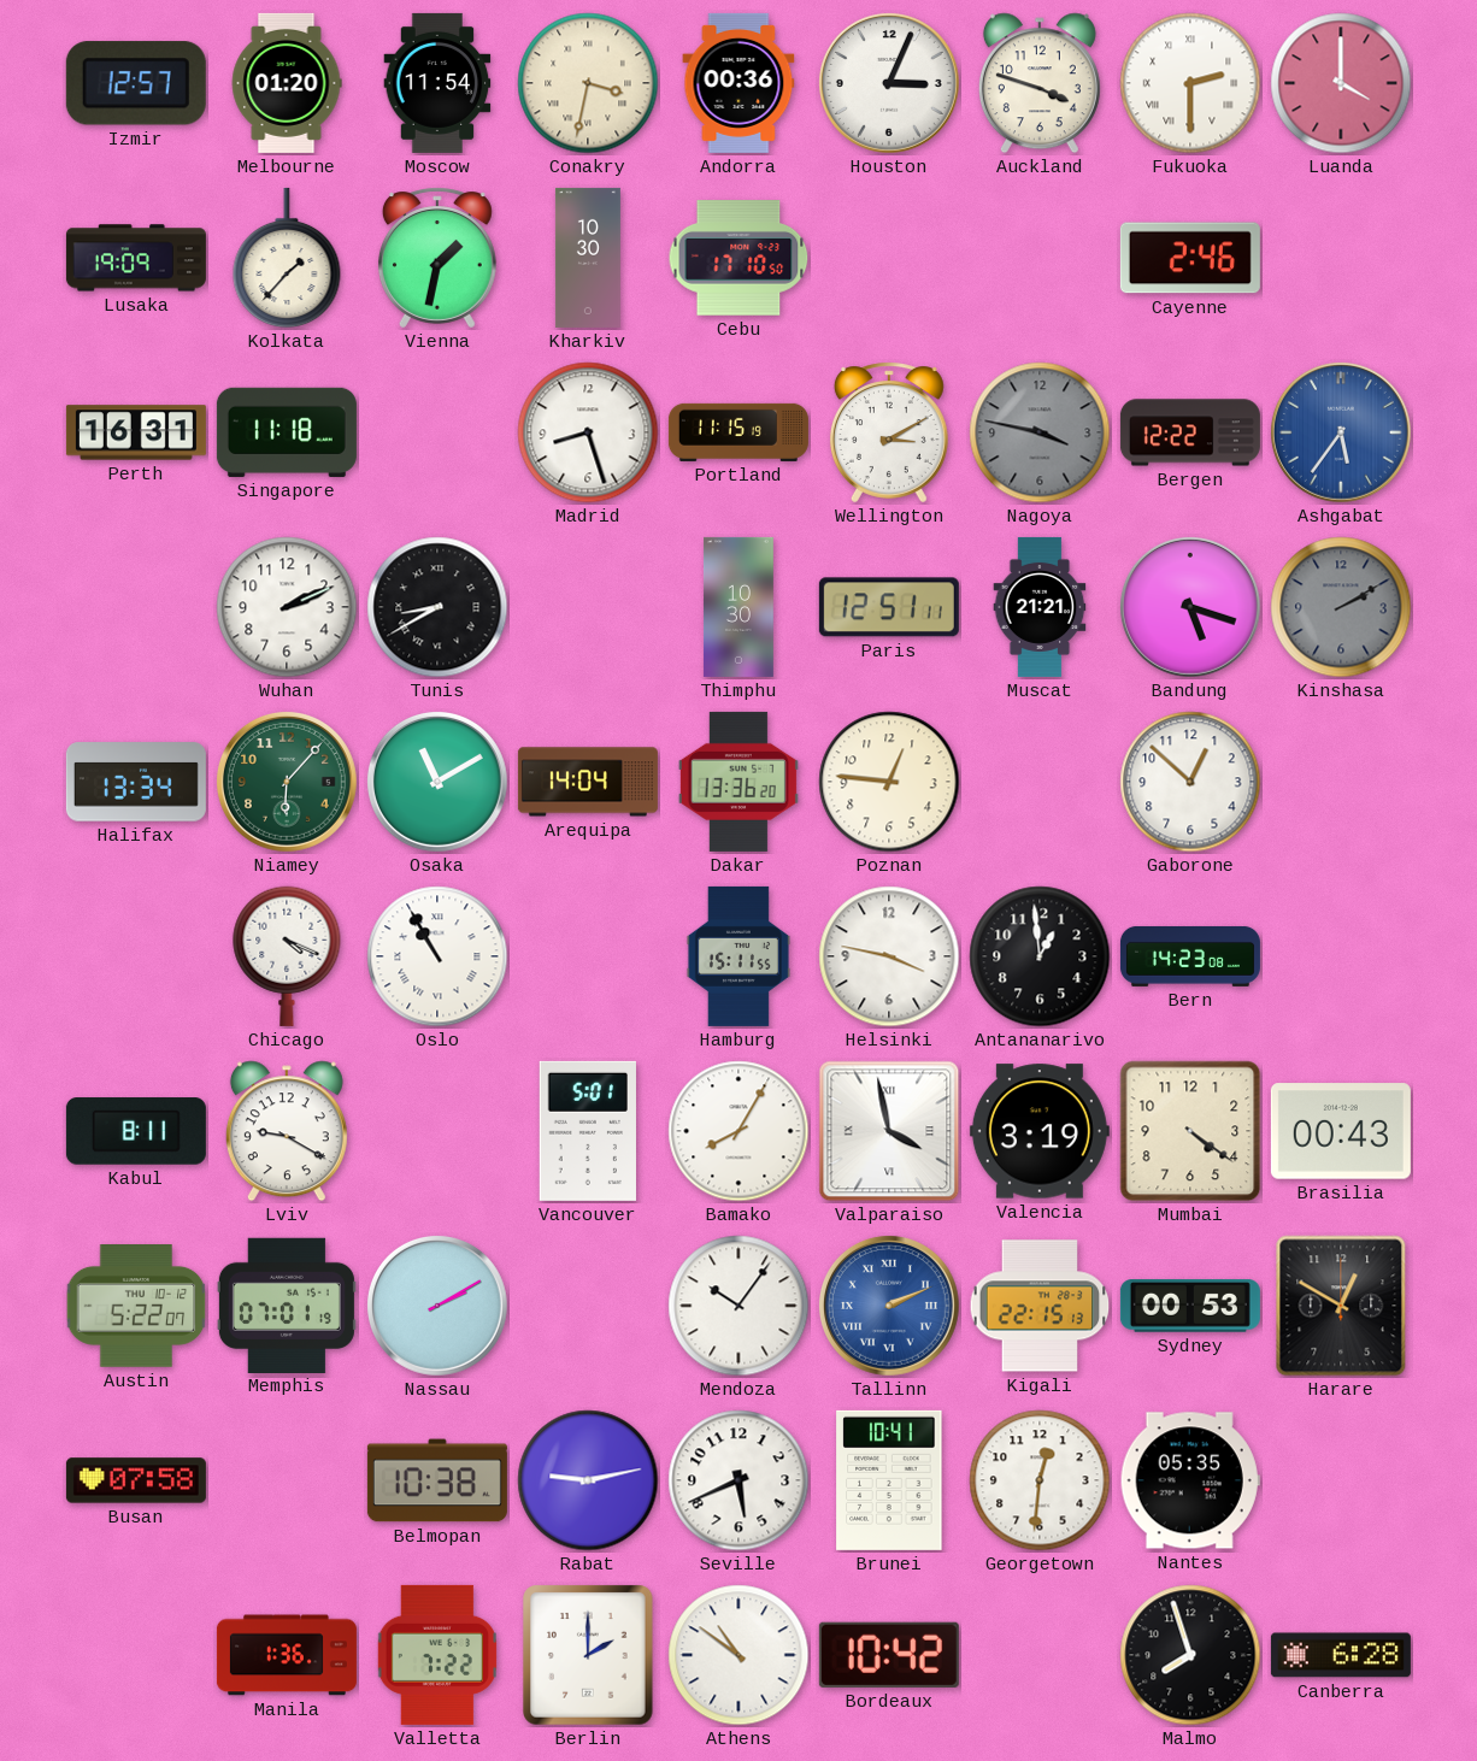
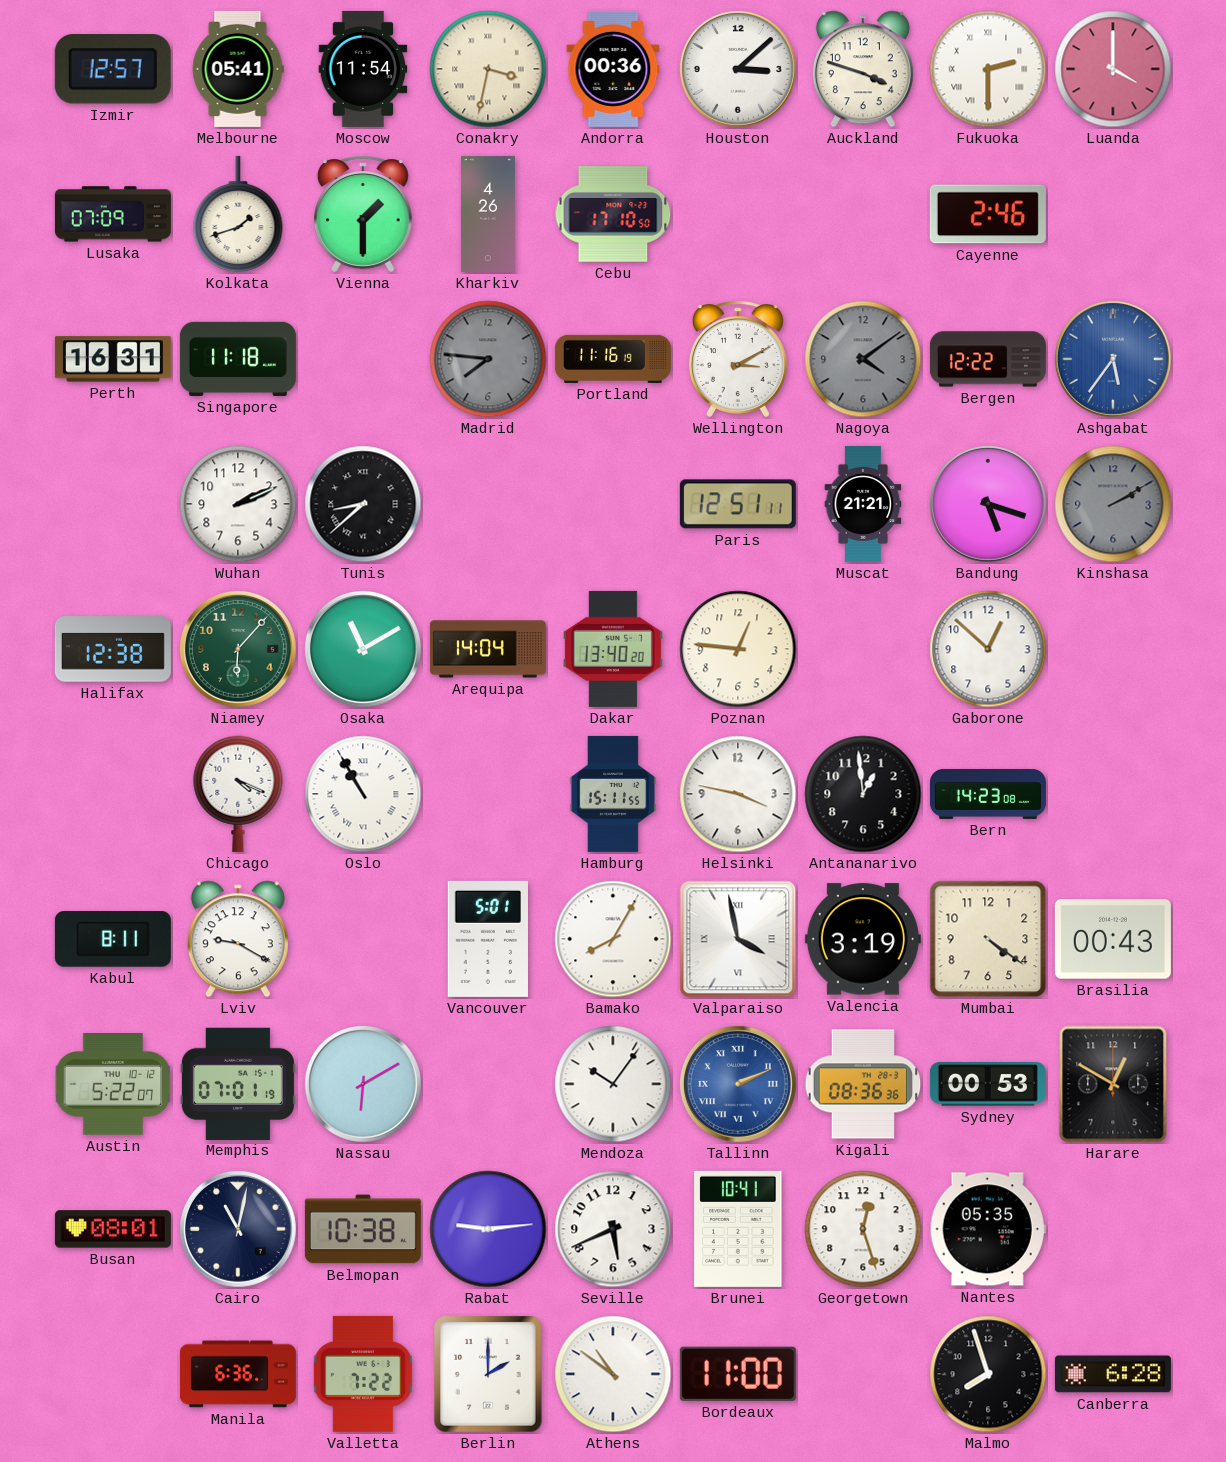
Melbourne: 01:20 -> 05:41
Houston: 3:04 -> 3:08
Lusaka: 19:09 -> 07:09
Kolkata: 1:37 -> 1:42
Vienna: 1:32 -> 1:30
Kharkiv: 10:30 -> 4:26
Madrid: 8:27 -> 7:46
Madrid dial: white -> grey
Portland: 11:15 -> 11:16
Nagoya: 3:47 -> 4:09
Tunis: 8:40 -> 8:38
Thimphu: 10:30 -> none
Halifax: 13:34 -> 12:38
Dakar: 13:36 -> 13:40
Nassau: 2:10 -> 6:10
Kigali: 22:15 -> 08:36
Busan: 07:58 -> 08:01
Cairo: none -> 11:02
Rabat: 9:13 -> 9:14
Georgetown: 12:31 -> 12:27
Manila: 1:36 -> 6:36
Bordeaux: 10:42 -> 11:00
